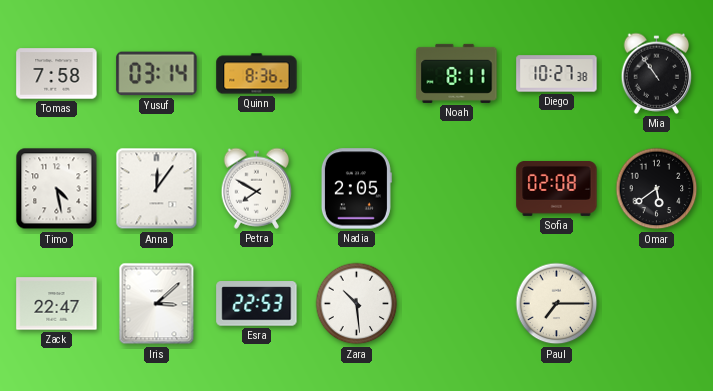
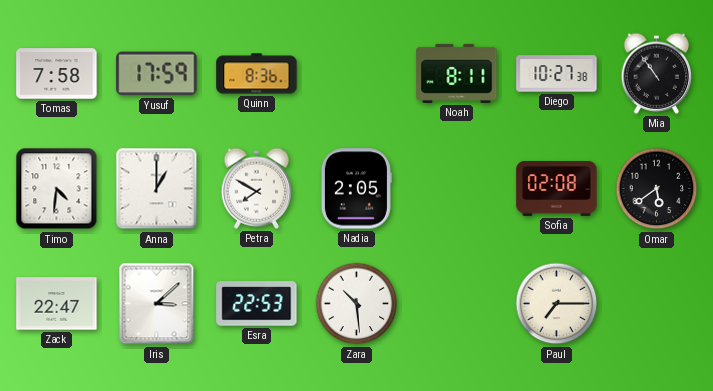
Yusuf: 03:14 -> 17:59
Timo: 4:28 -> 4:31
Anna: 12:06 -> 1:00
